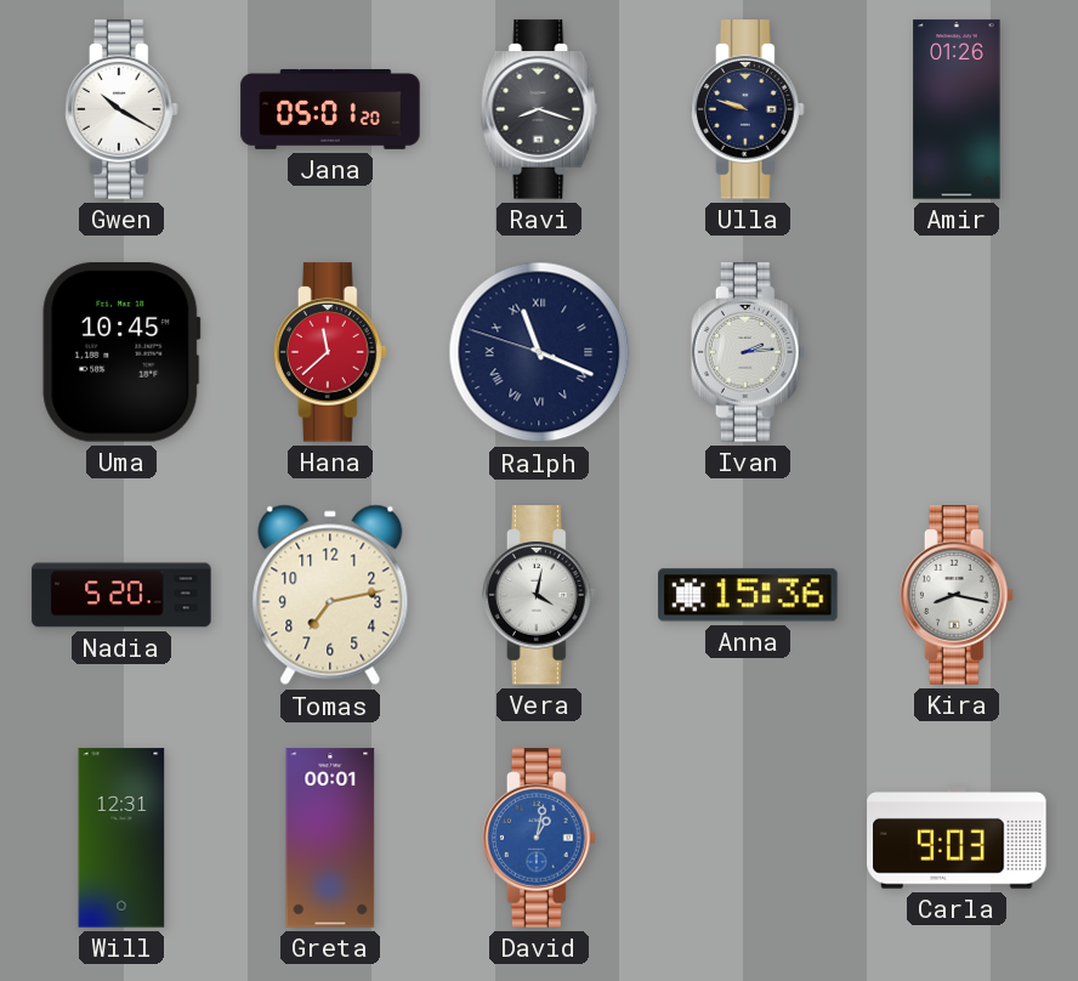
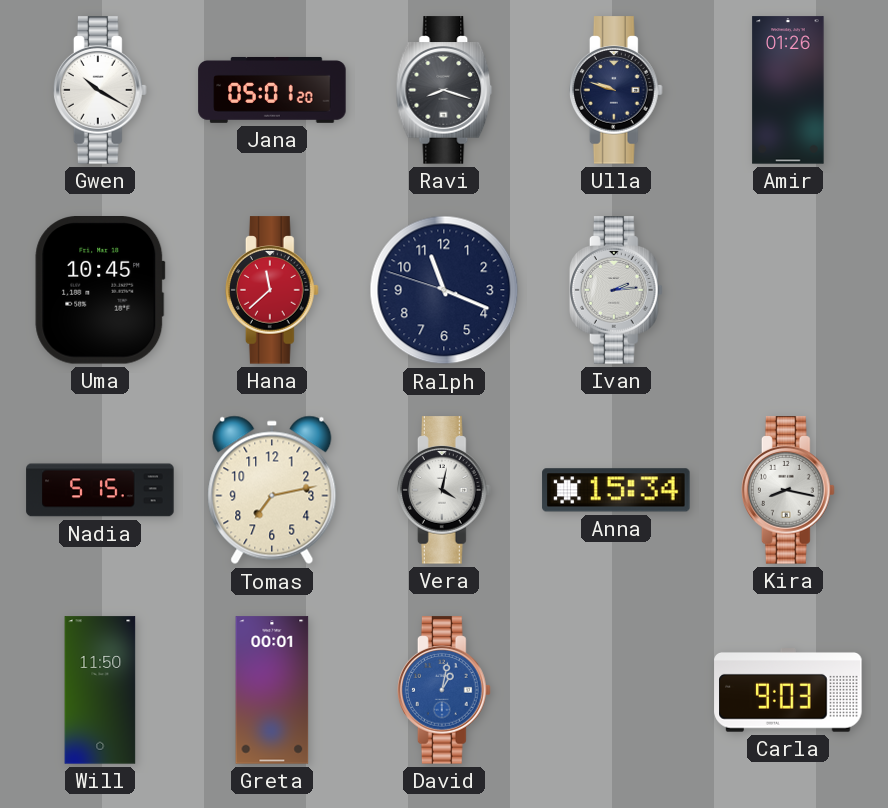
Ralph numerals: Roman -> Arabic
Nadia: 5:20 -> 5:15
Anna: 15:36 -> 15:34
Will: 12:31 -> 11:50
